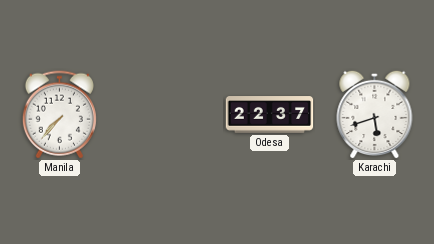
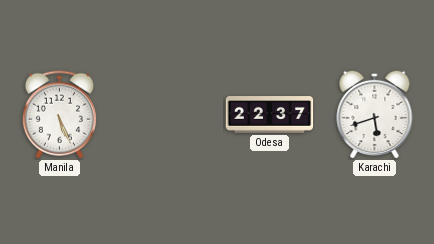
Manila: 7:37 -> 5:26
